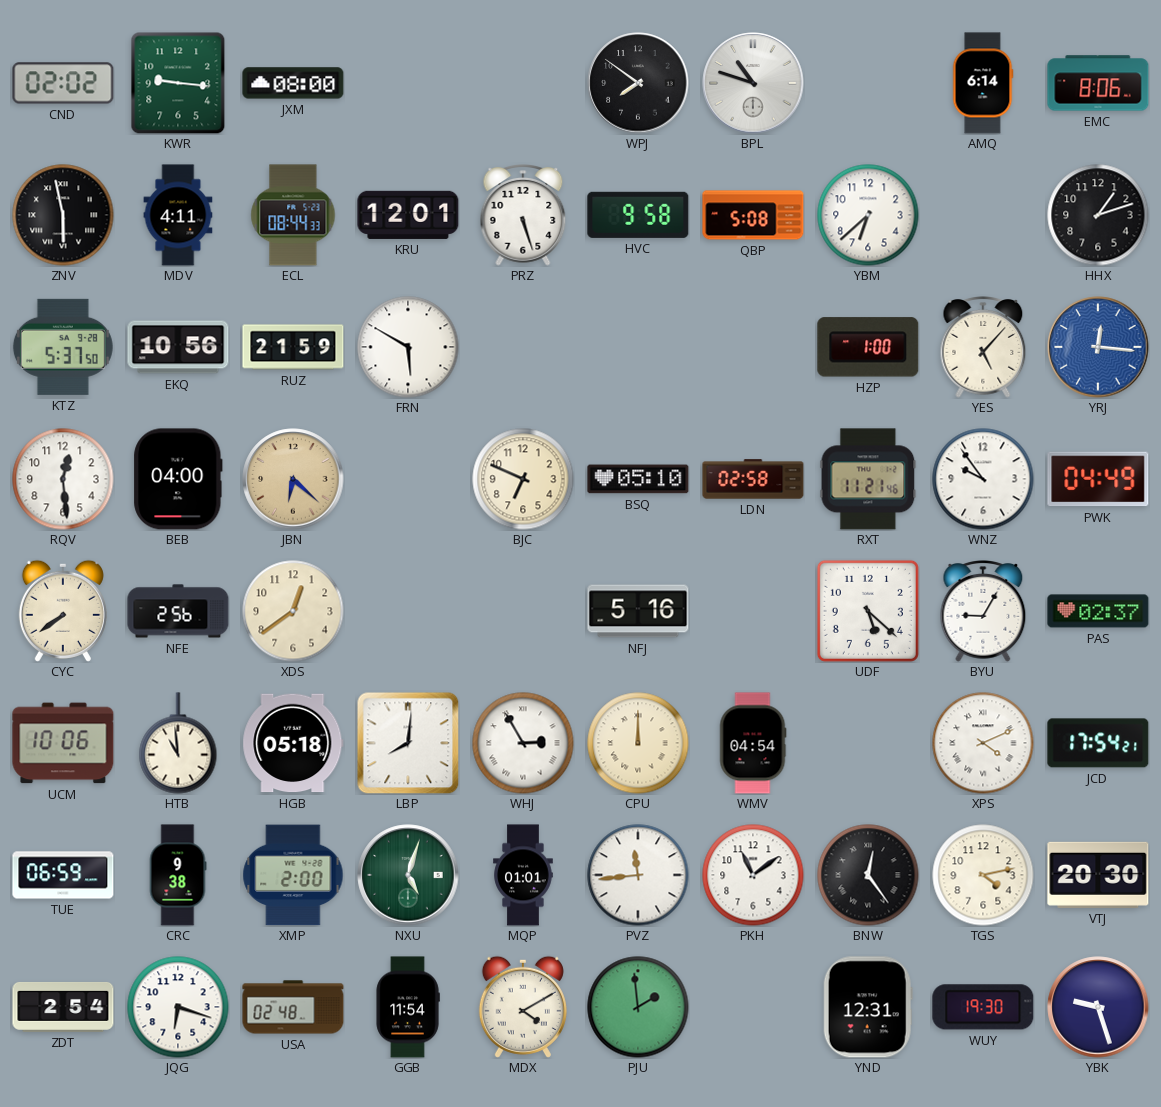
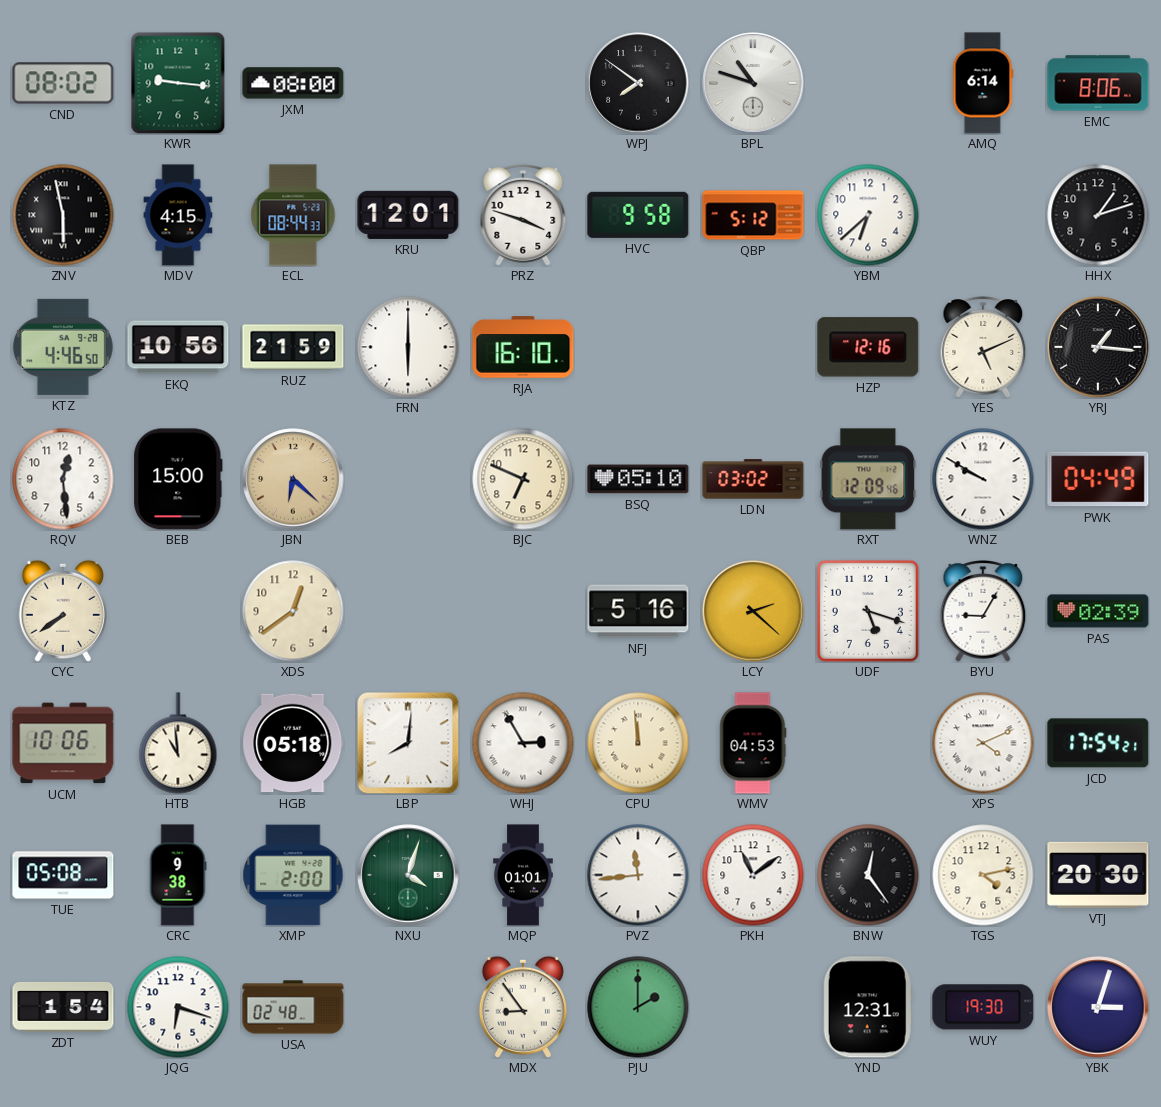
CND: 02:02 -> 08:02
MDV: 4:11 -> 4:15
PRZ: 5:27 -> 3:48
QBP: 5:08 -> 5:12
KTZ: 5:37 -> 4:46
FRN: 5:50 -> 6:00
RJA: none -> 16:10
HZP: 1:00 -> 12:16
YES: 5:07 -> 5:11
YRJ: 12:16 -> 1:16
YRJ dial: blue -> black
BEB: 04:00 -> 15:00
LDN: 02:58 -> 03:02
RXT: 11:21 -> 12:09
WNZ: 9:54 -> 9:50
NFE: 2:56 -> none
LCY: none -> 2:22
UDF: 5:22 -> 5:18
PAS: 02:37 -> 02:39
CPU: 12:00 -> 11:59
WMV: 04:54 -> 04:53
TUE: 06:59 -> 05:08
NXU: 5:03 -> 4:03
ZDT: 2:54 -> 1:54
GGB: 11:54 -> none
MDX: 4:10 -> 8:54
PJU: 1:59 -> 2:00
YBK: 9:27 -> 3:03
